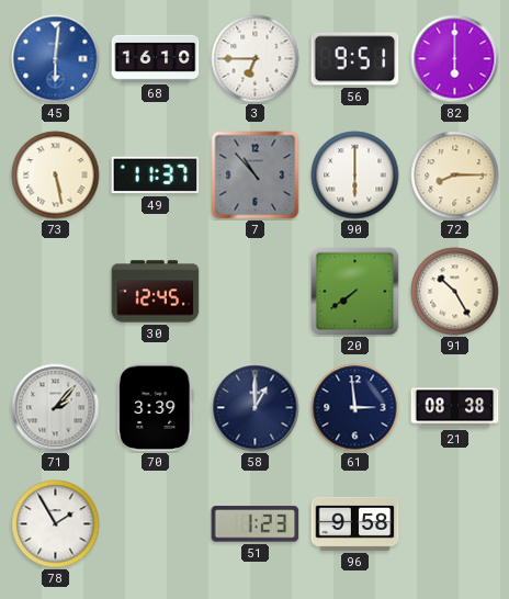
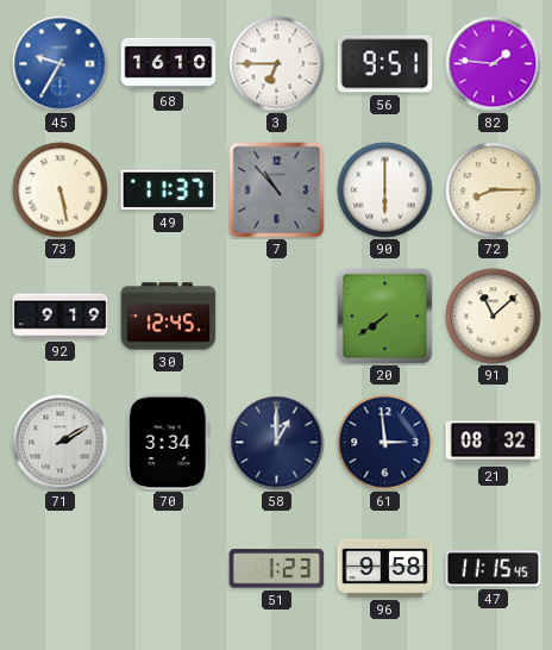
45: 6:01 -> 9:35
82: 6:00 -> 1:46
92: none -> 9:19
91: 10:25 -> 11:08
71: 2:07 -> 2:10
70: 3:39 -> 3:34
21: 08:38 -> 08:32
78: 1:55 -> none
47: none -> 11:15
